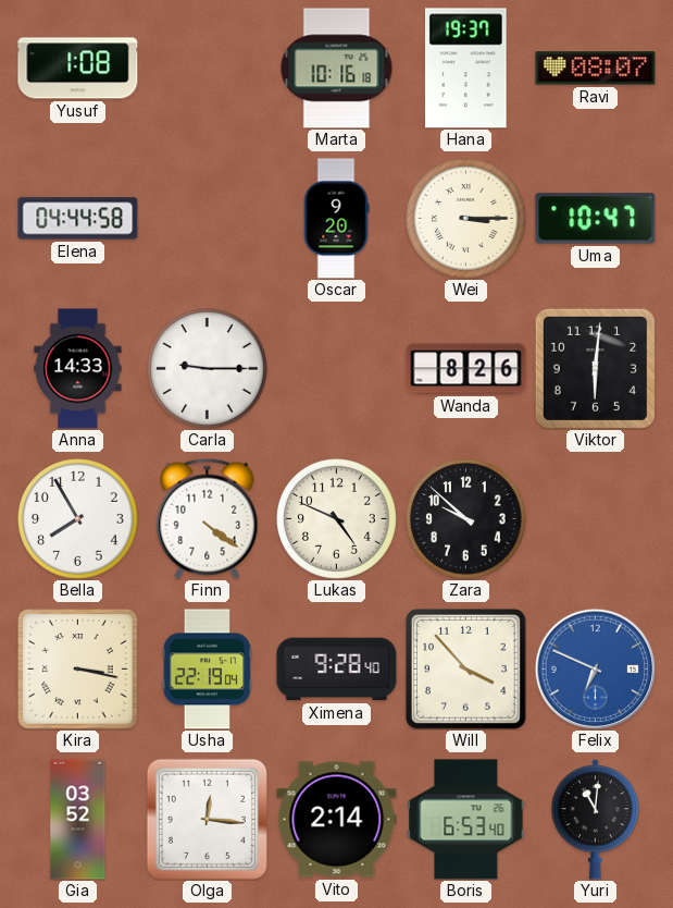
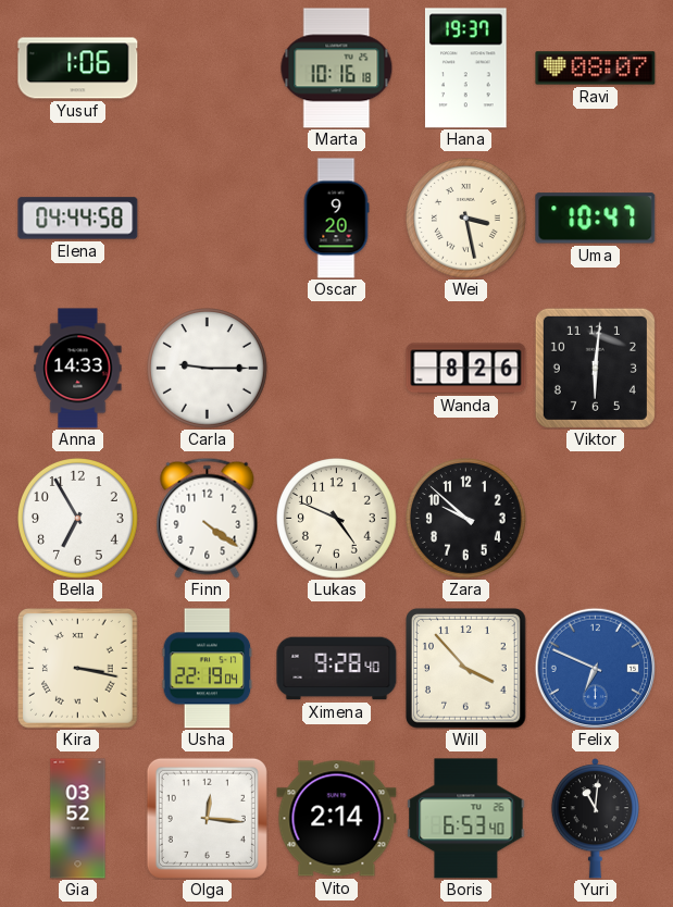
Yusuf: 1:08 -> 1:06
Wei: 3:15 -> 3:28
Bella: 7:55 -> 6:55
